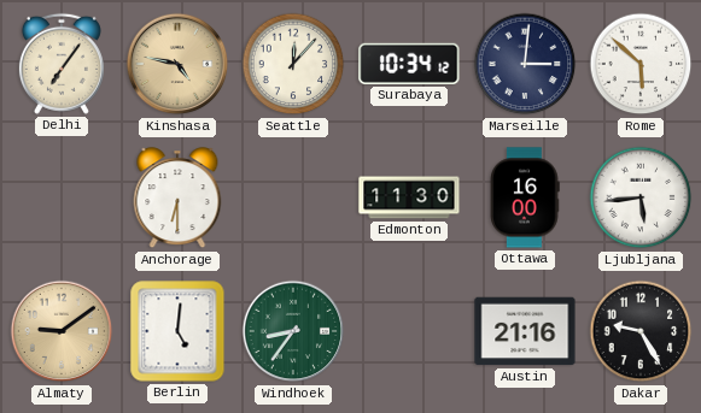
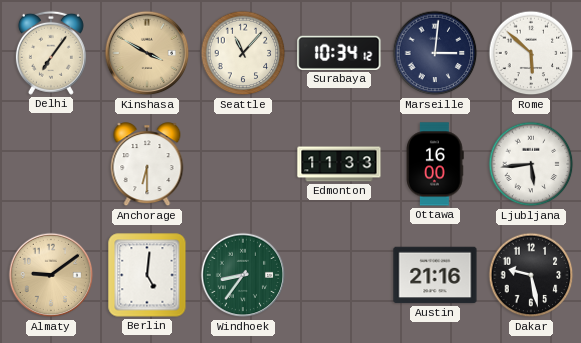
Kinshasa: 4:47 -> 3:50
Seattle: 12:07 -> 11:07
Edmonton: 11:30 -> 11:33
Dakar: 9:25 -> 9:28
